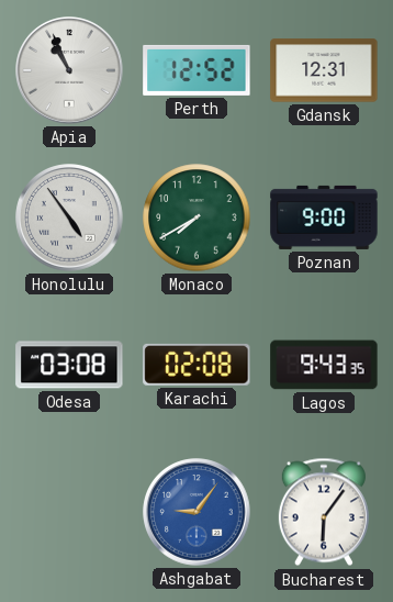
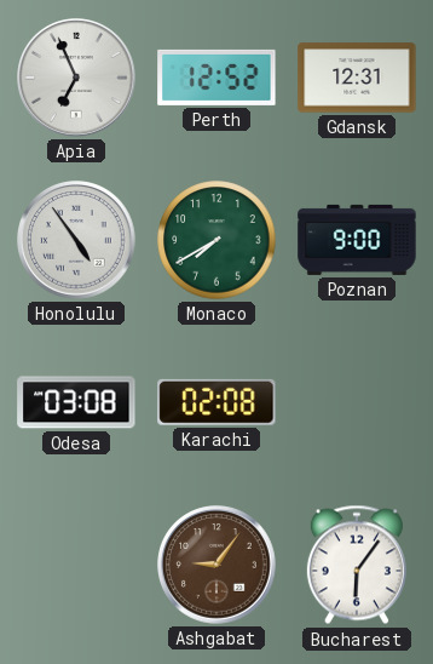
Apia: 10:56 -> 6:56
Lagos: 9:43 -> none
Ashgabat dial: blue -> brown
